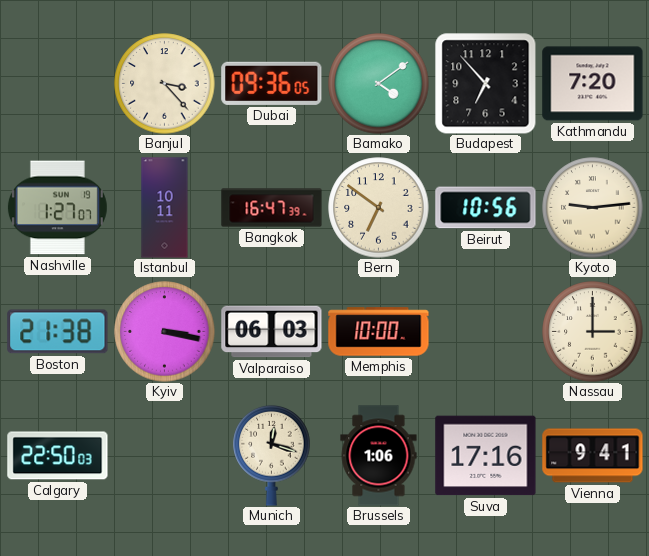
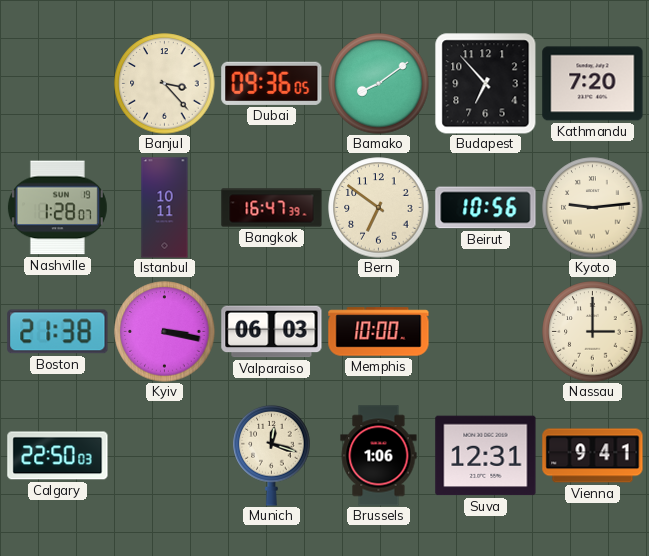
Bamako: 4:09 -> 8:09
Nashville: 1:27 -> 1:28
Suva: 17:16 -> 12:31
